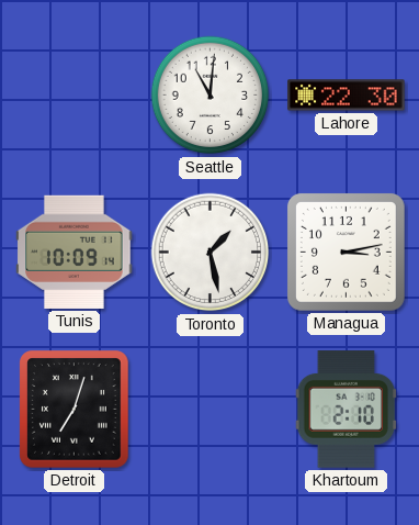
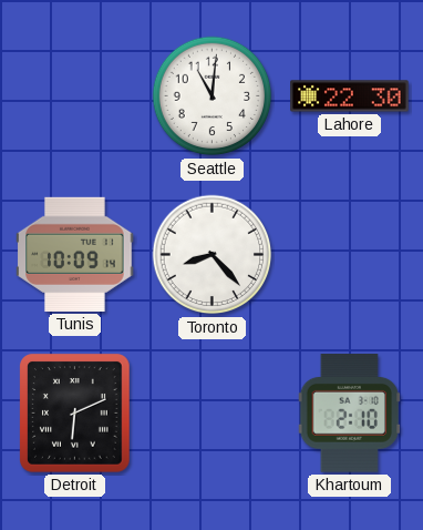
Toronto: 1:28 -> 8:23
Managua: 3:13 -> none
Detroit: 7:03 -> 6:11
